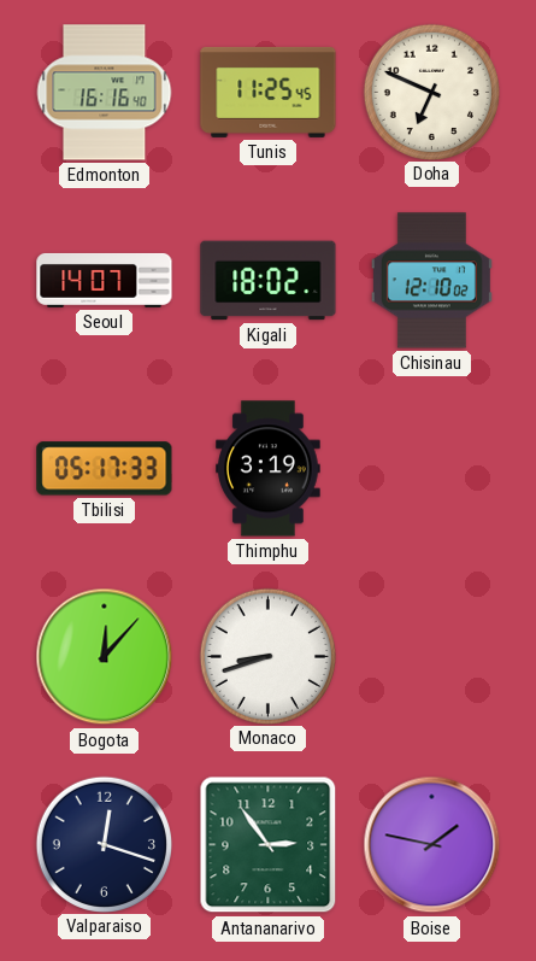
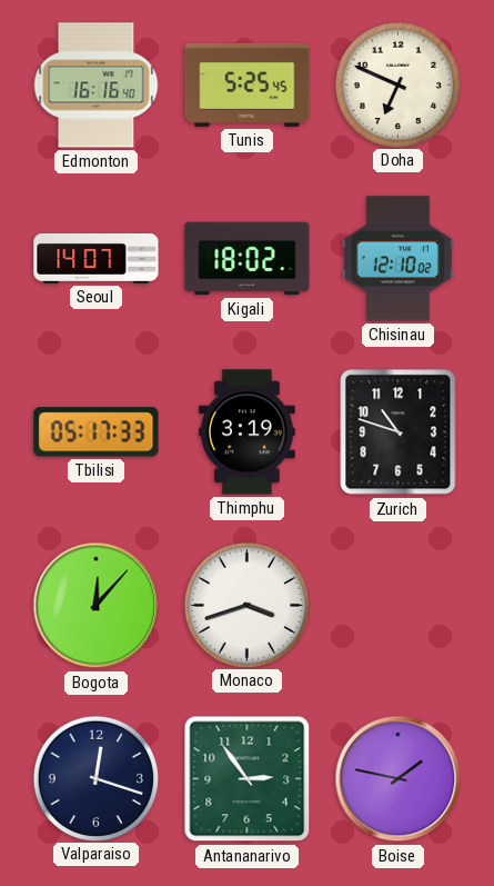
Tunis: 11:25 -> 5:25
Zurich: none -> 10:48
Monaco: 8:42 -> 3:42
